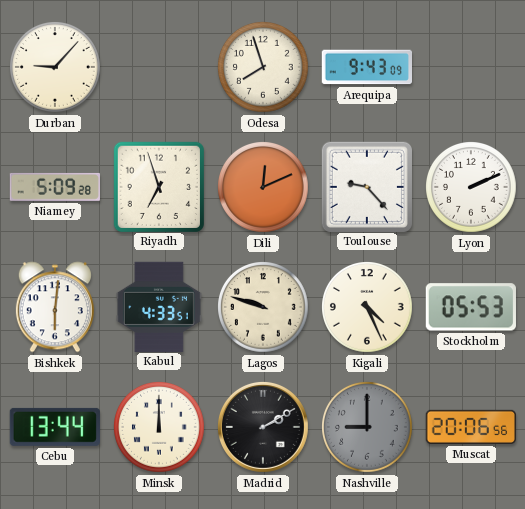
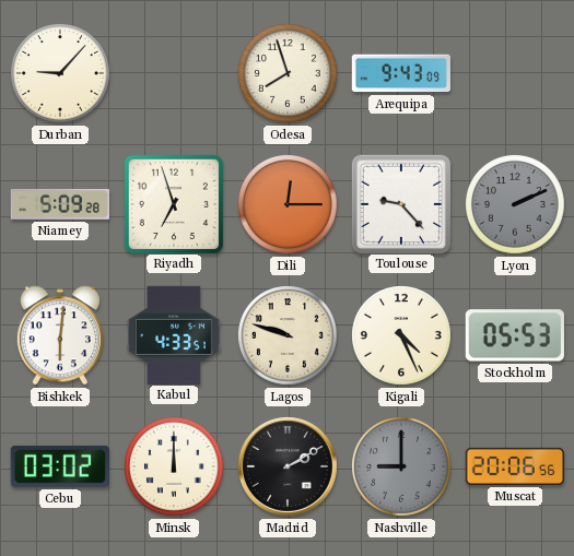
Dili: 12:11 -> 12:15
Lyon dial: white -> grey
Cebu: 13:44 -> 03:02
